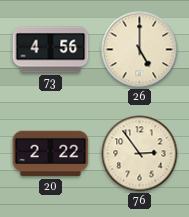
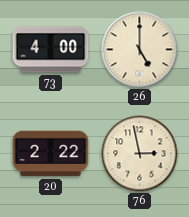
73: 4:56 -> 4:00
76: 2:54 -> 2:58
